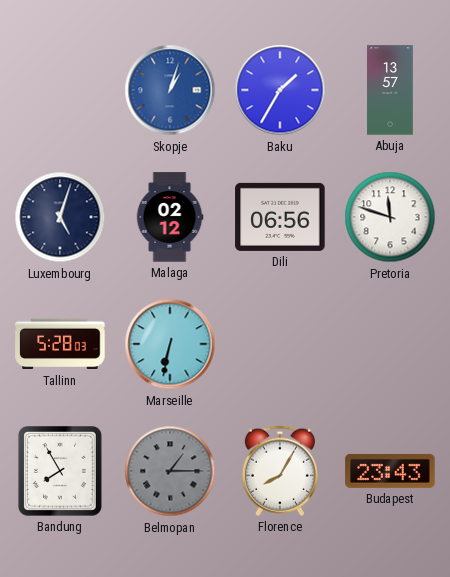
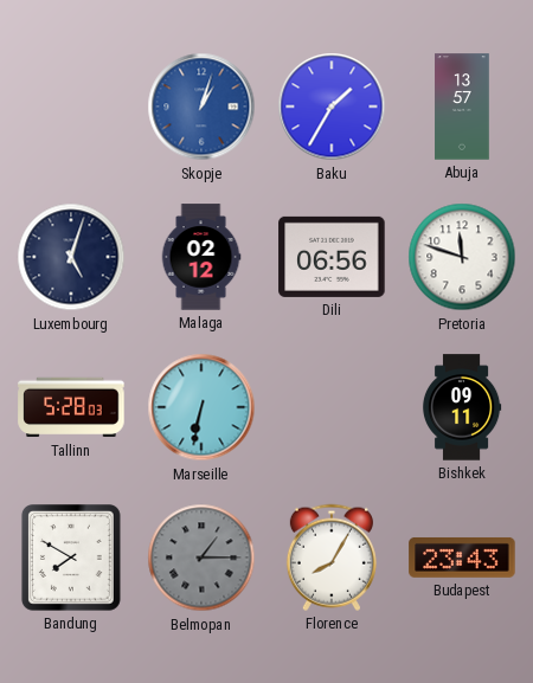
Bishkek: none -> 09:11
Bandung: 7:55 -> 7:50
